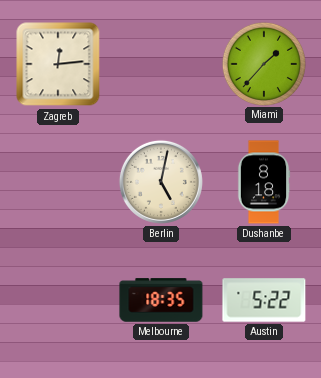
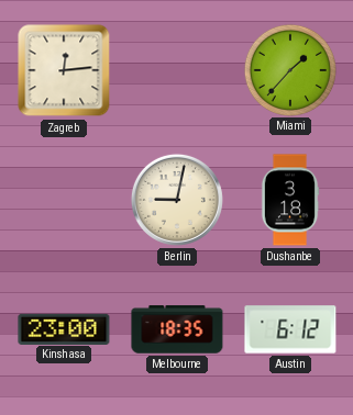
Berlin: 5:02 -> 9:02
Dushanbe: 8:18 -> 3:18
Kinshasa: none -> 23:00
Austin: 5:22 -> 6:12
